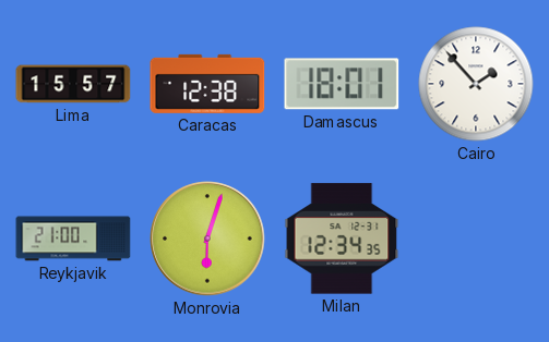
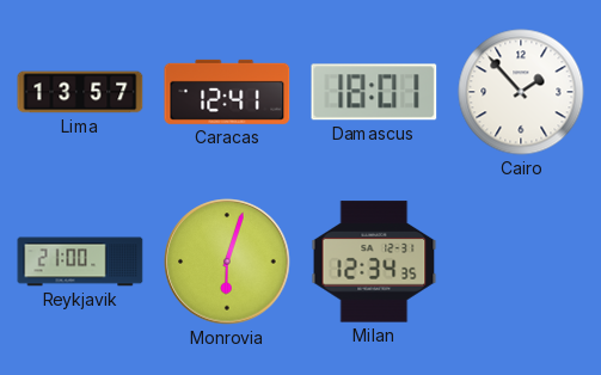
Lima: 15:57 -> 13:57
Caracas: 12:38 -> 12:41
